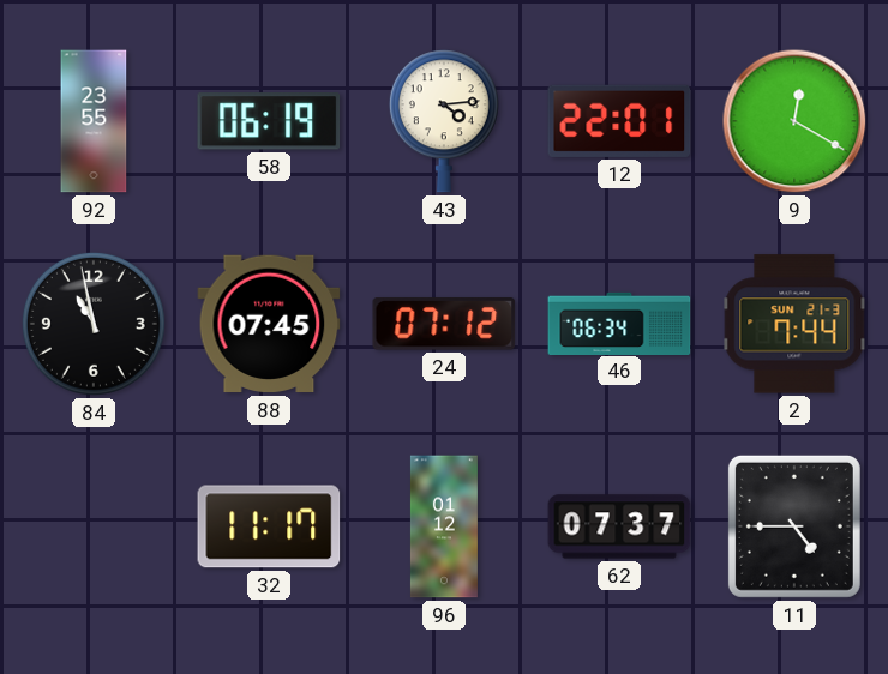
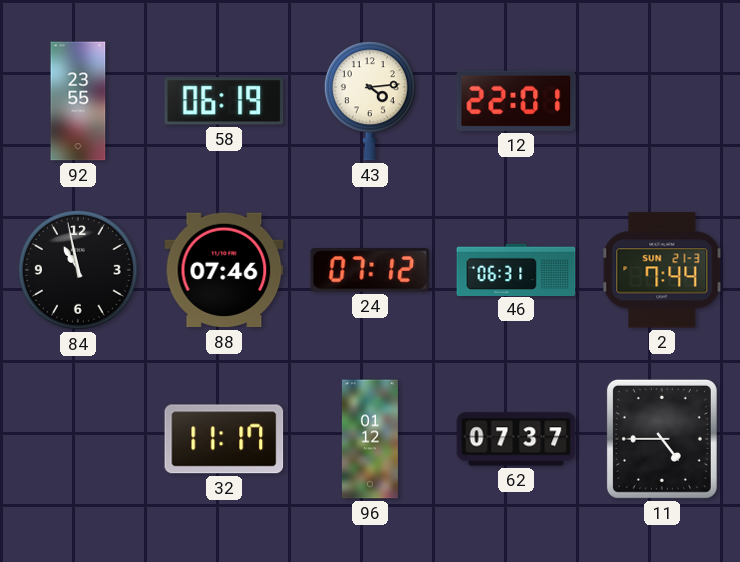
9: 12:20 -> none
88: 07:45 -> 07:46
46: 06:34 -> 06:31
